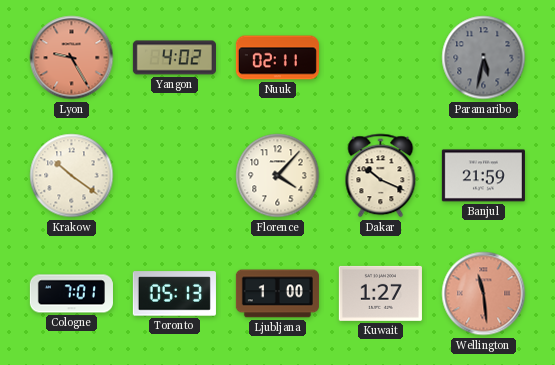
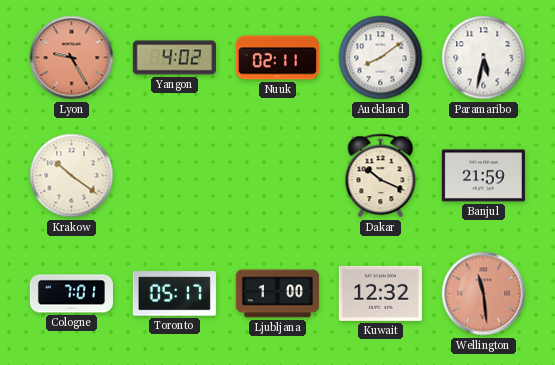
Auckland: none -> 8:09
Paramaribo dial: grey -> white
Florence: 4:07 -> none
Toronto: 05:13 -> 05:17
Kuwait: 1:27 -> 12:32
